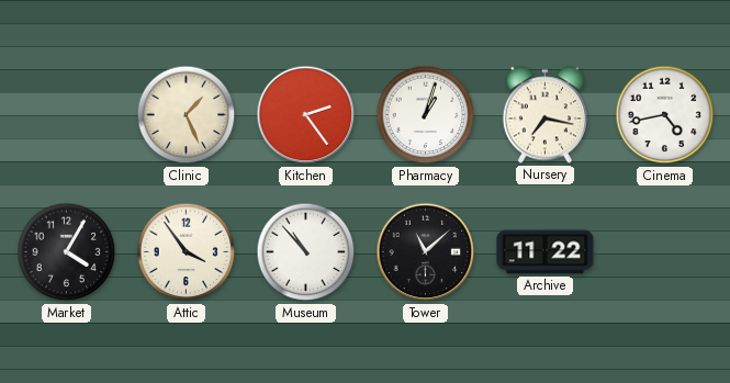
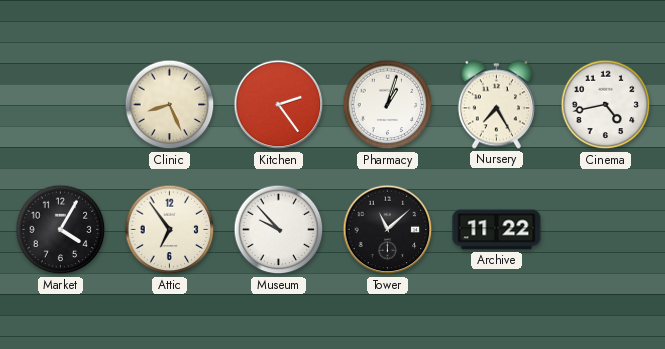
Clinic: 1:26 -> 8:26
Nursery: 7:17 -> 7:25
Attic: 3:54 -> 6:54
Museum: 10:53 -> 9:53
